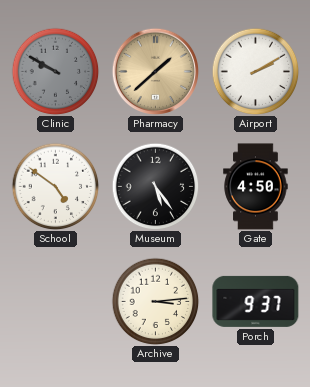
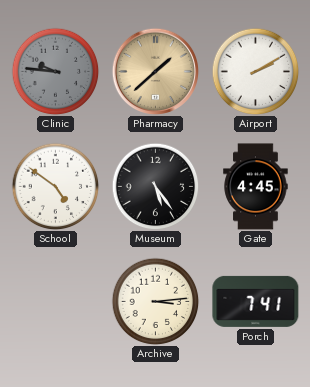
Clinic: 9:50 -> 9:46
Gate: 4:50 -> 4:45
Porch: 9:37 -> 7:41
